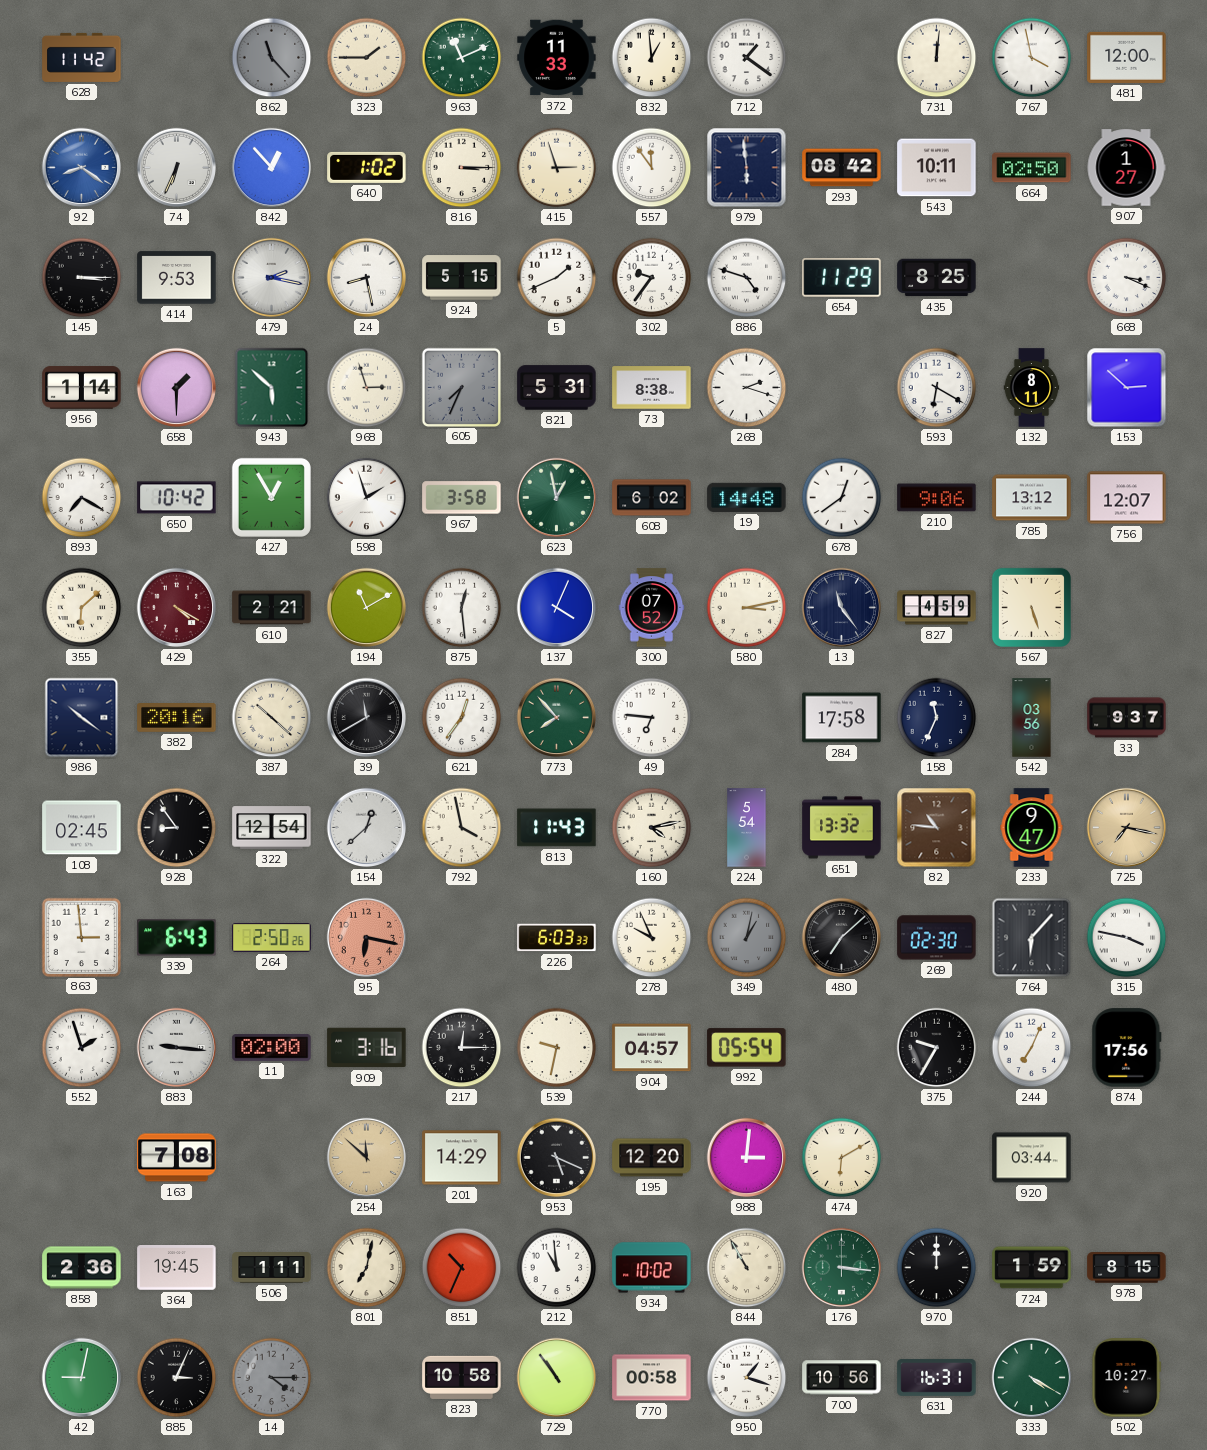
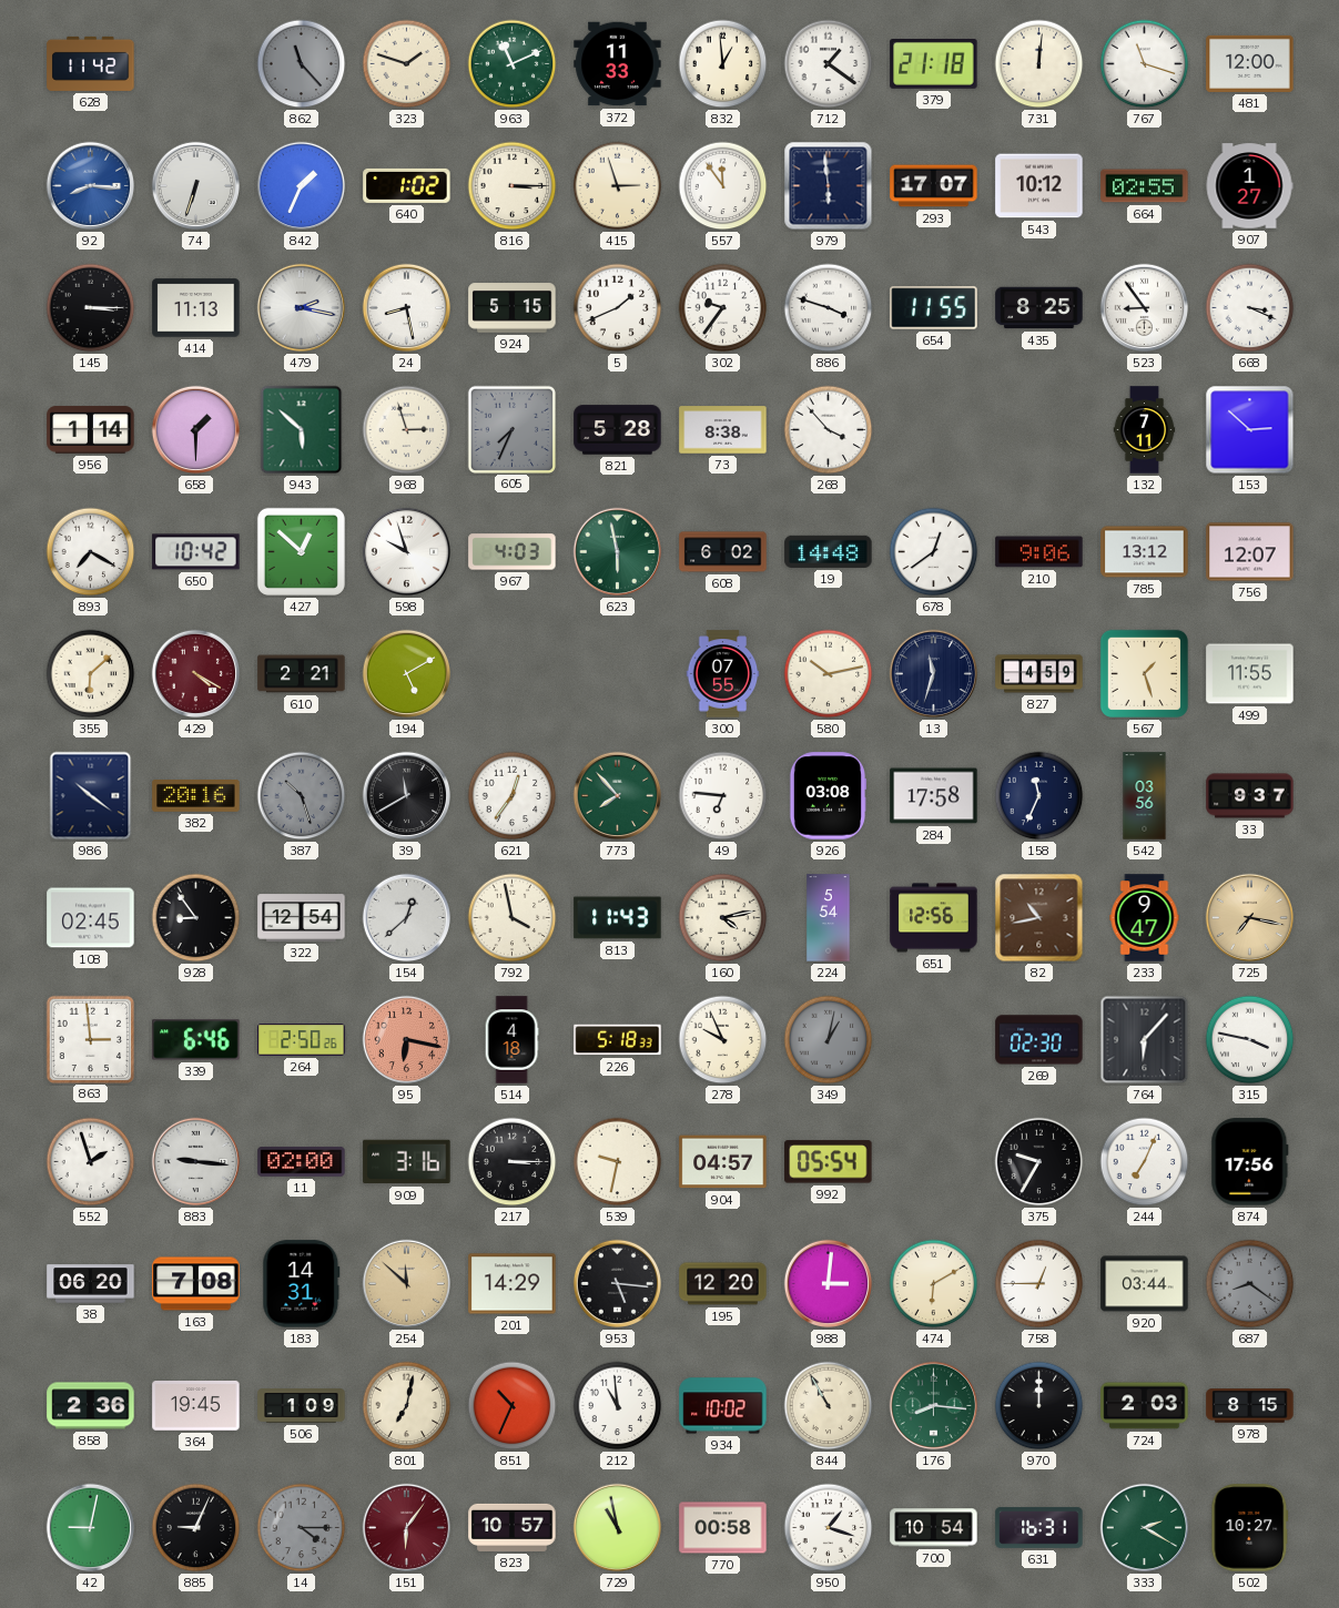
323: 1:45 -> 1:48
379: none -> 21:18
767: 3:58 -> 11:18
92: 8:21 -> 8:16
74: 6:34 -> 6:33
842: 12:53 -> 1:34
293: 08:42 -> 17:07
543: 10:11 -> 10:12
664: 02:50 -> 02:55
414: 9:53 -> 11:13
886: 4:48 -> 3:48
654: 11:29 -> 11:55
523: none -> 8:54
821: 5:31 -> 5:28
268: 2:18 -> 3:53
593: 6:20 -> none
132: 8:11 -> 7:11
427: 12:55 -> 12:52
598: 1:57 -> 9:57
967: 3:58 -> 4:03
623: 12:58 -> 5:58
194: 11:10 -> 5:10
875: 12:29 -> none
137: 4:04 -> none
300: 07:52 -> 07:55
580: 3:13 -> 10:13
13: 11:24 -> 11:33
567: 5:27 -> 1:27
499: none -> 11:55
387: 10:22 -> 10:27
387 dial: cream -> grey
926: none -> 03:08
651: 13:32 -> 12:56
82: 10:46 -> 10:43
339: 6:43 -> 6:46
514: none -> 4:18
226: 6:03 -> 5:18
480: 7:08 -> none
217: 12:15 -> 3:15
38: none -> 06:20
183: none -> 14:31
953: 5:19 -> 5:16
758: none -> 12:45
687: none -> 8:21
506: 1:11 -> 1:09
176: 3:16 -> 8:16
724: 1:59 -> 2:03
885: 3:04 -> 9:04
151: none -> 6:06
823: 10:58 -> 10:57
729: 10:54 -> 10:58
700: 10:56 -> 10:54
333: 4:20 -> 2:20
